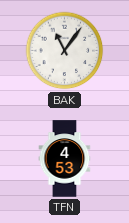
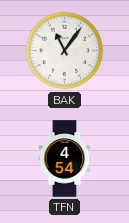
TFN: 4:53 -> 4:54
